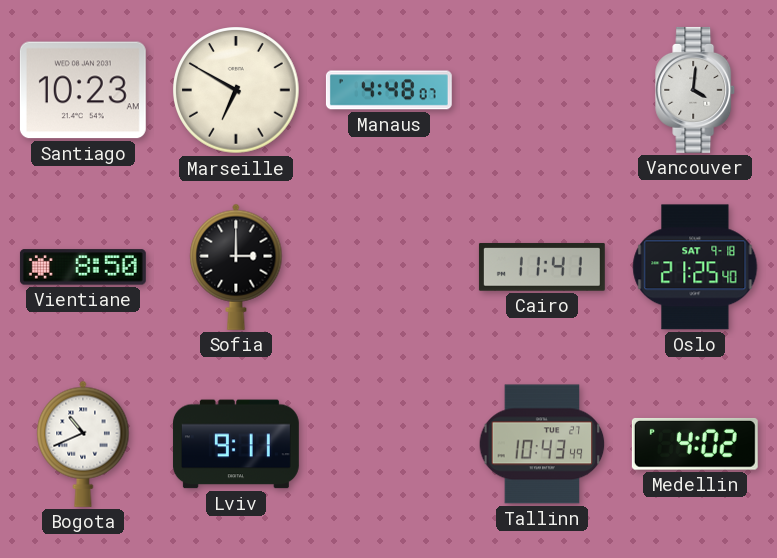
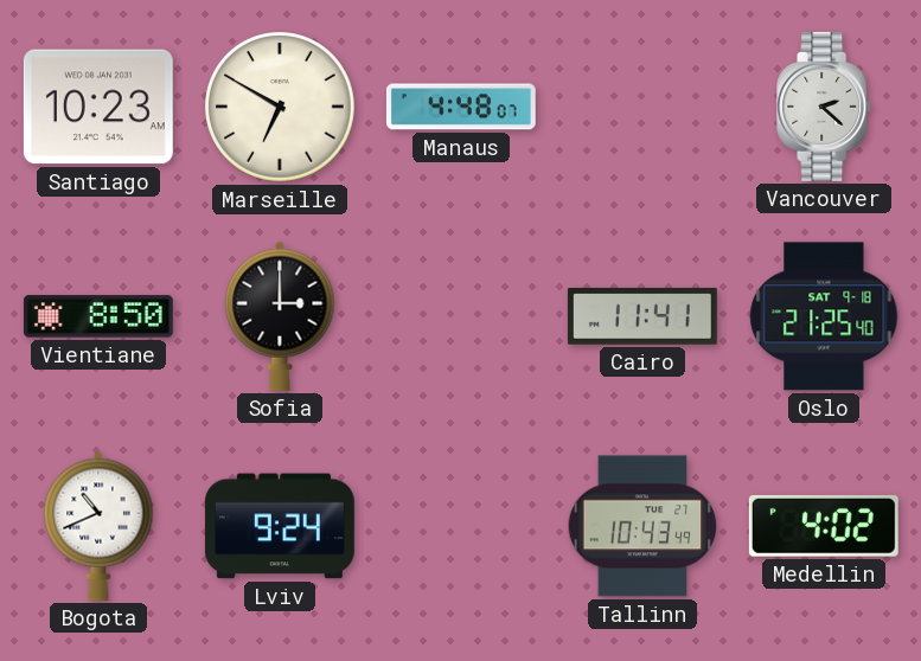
Vancouver: 4:01 -> 2:22
Lviv: 9:11 -> 9:24
